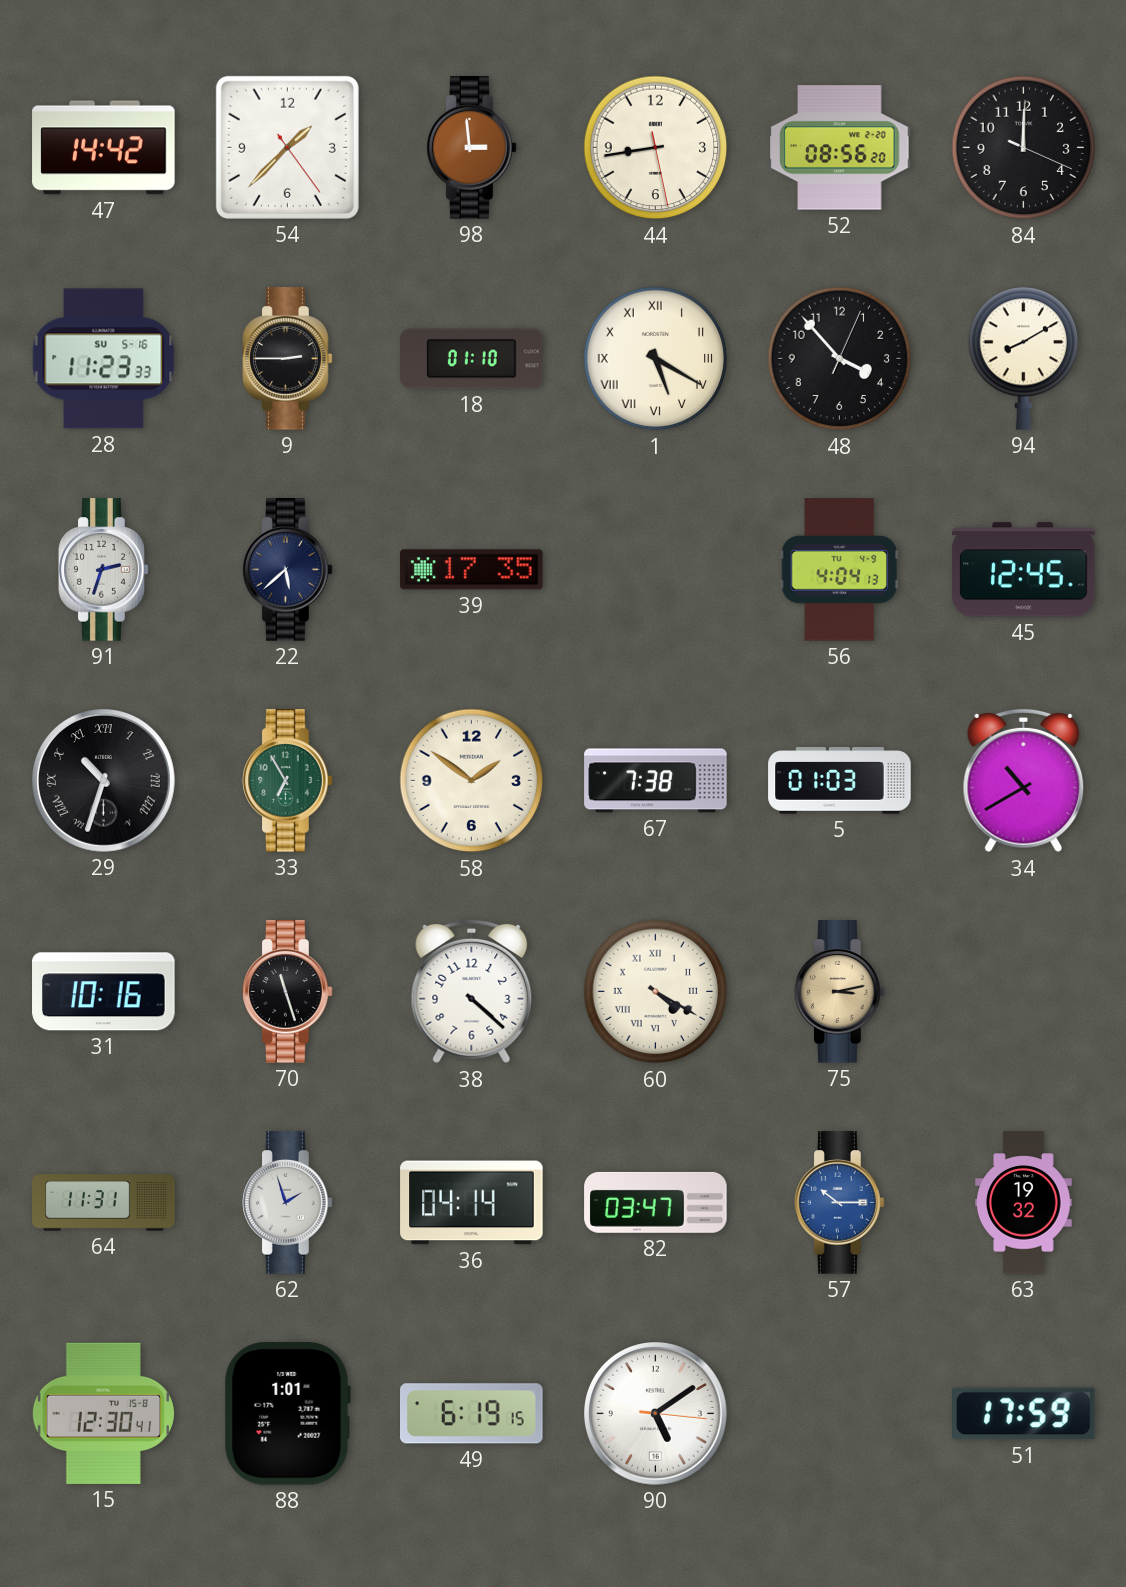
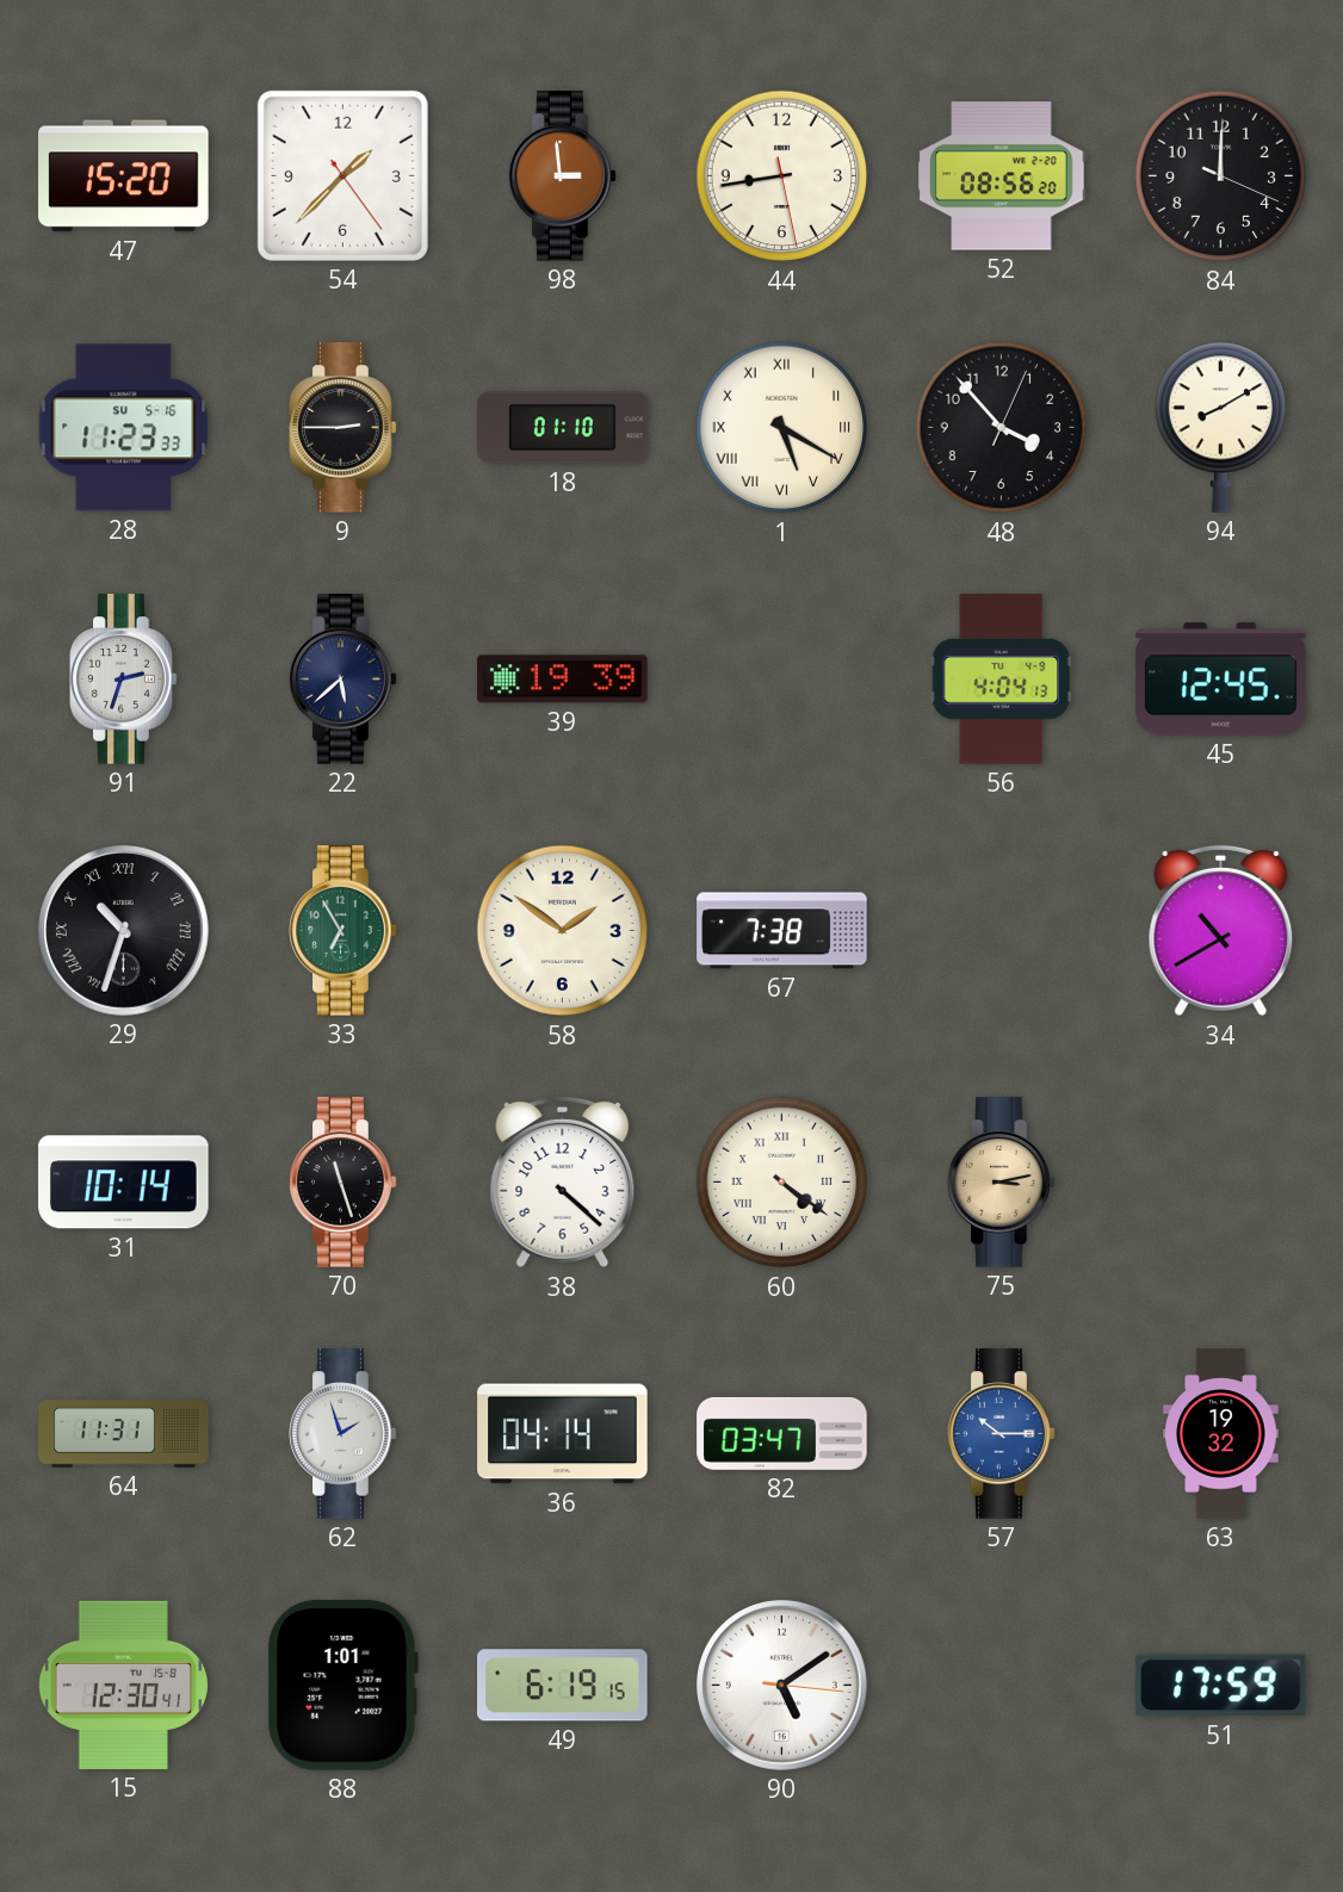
47: 14:42 -> 15:20
39: 17:35 -> 19:39
5: 01:03 -> none
31: 10:16 -> 10:14
60: 4:20 -> 4:21
